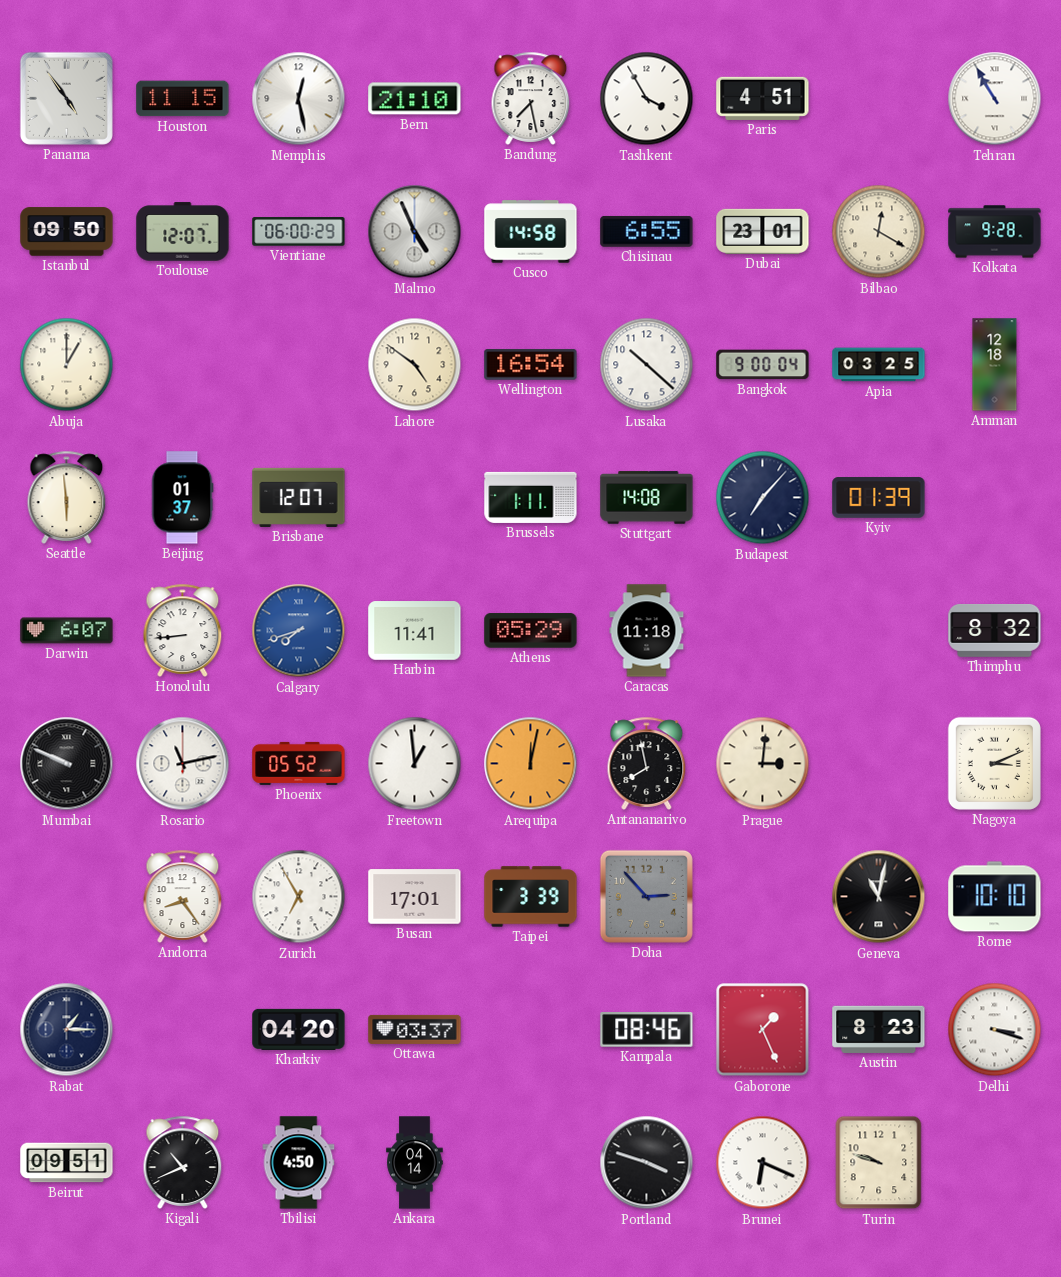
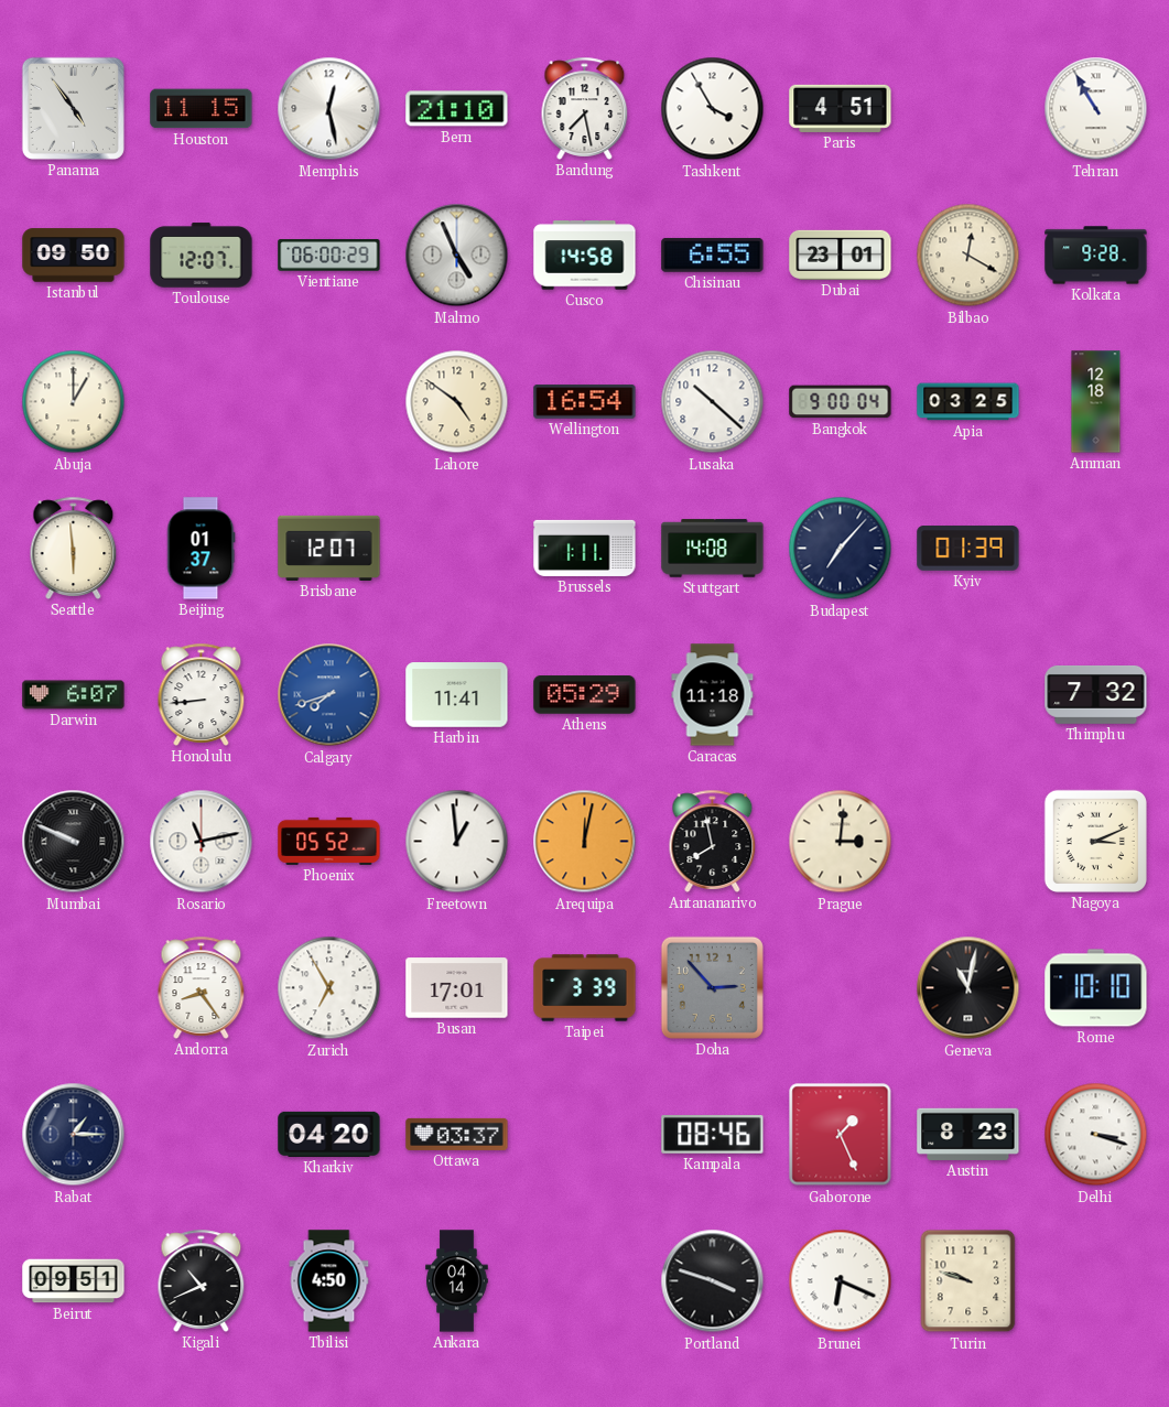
Thimphu: 8:32 -> 7:32
